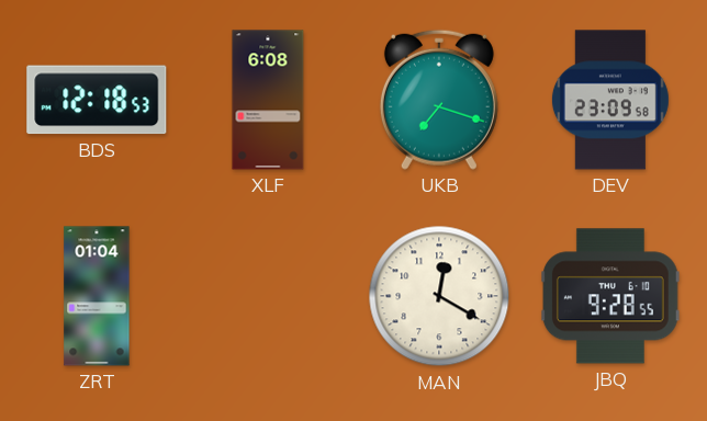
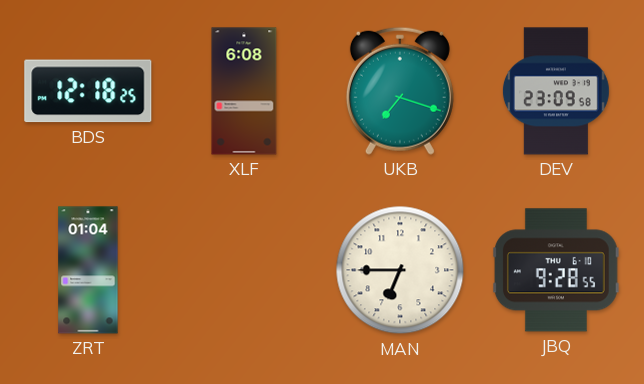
BDS: 12:18:53 -> 12:18:25
MAN: 12:20 -> 6:45
